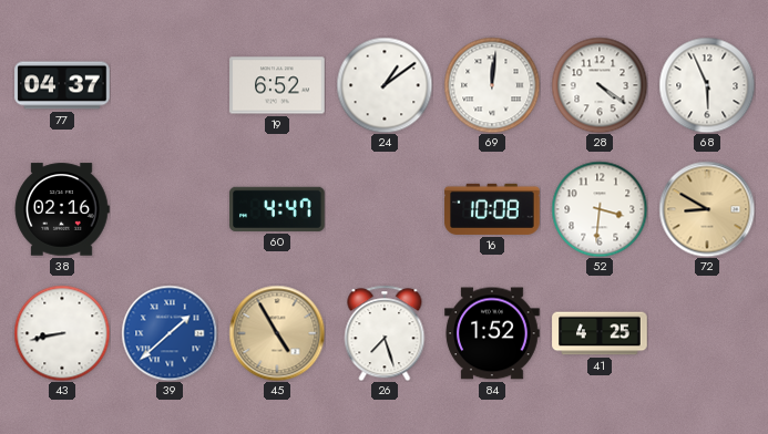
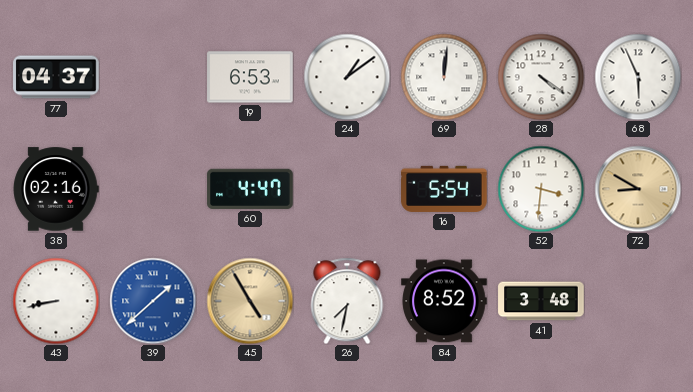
19: 6:52 -> 6:53
16: 10:08 -> 5:54
26: 7:27 -> 7:32
84: 1:52 -> 8:52
41: 4:25 -> 3:48
